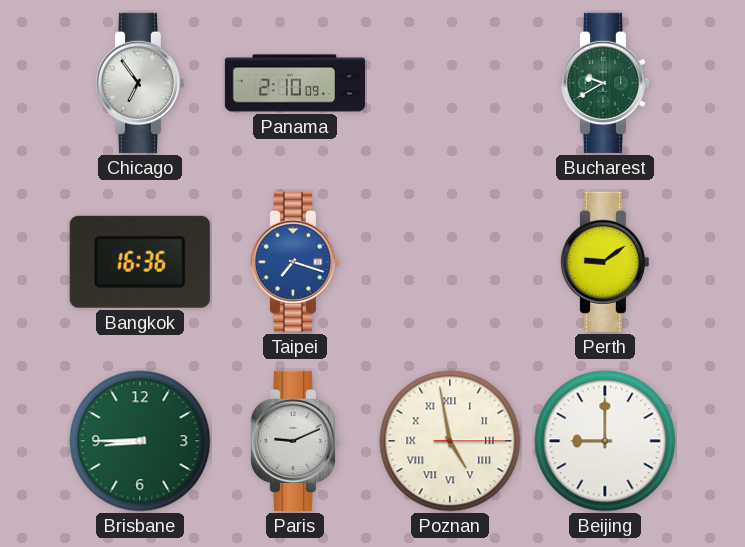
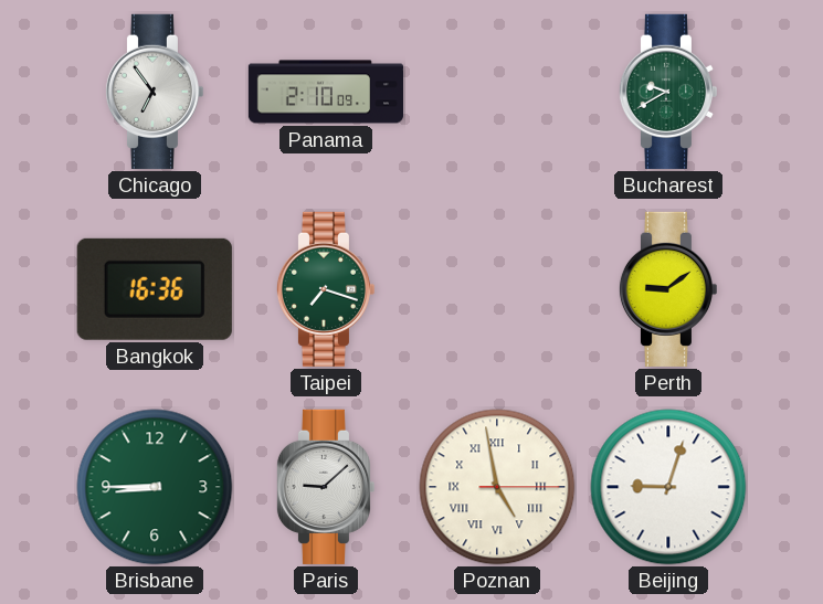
Taipei dial: blue -> green
Paris: 9:11 -> 9:08
Beijing: 9:00 -> 9:03
